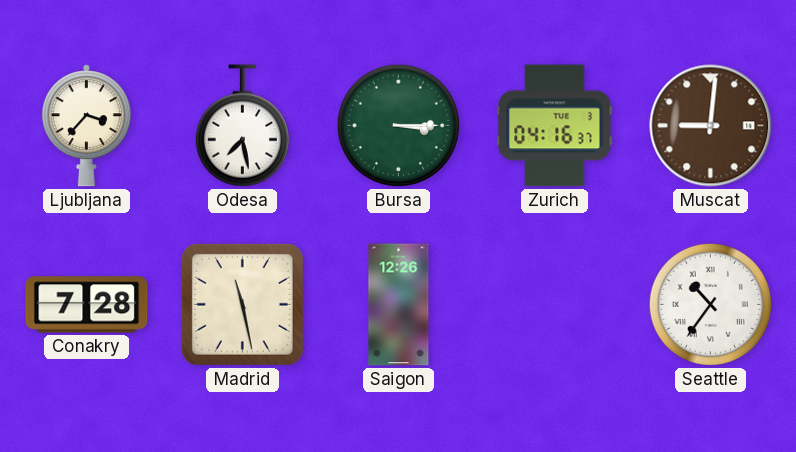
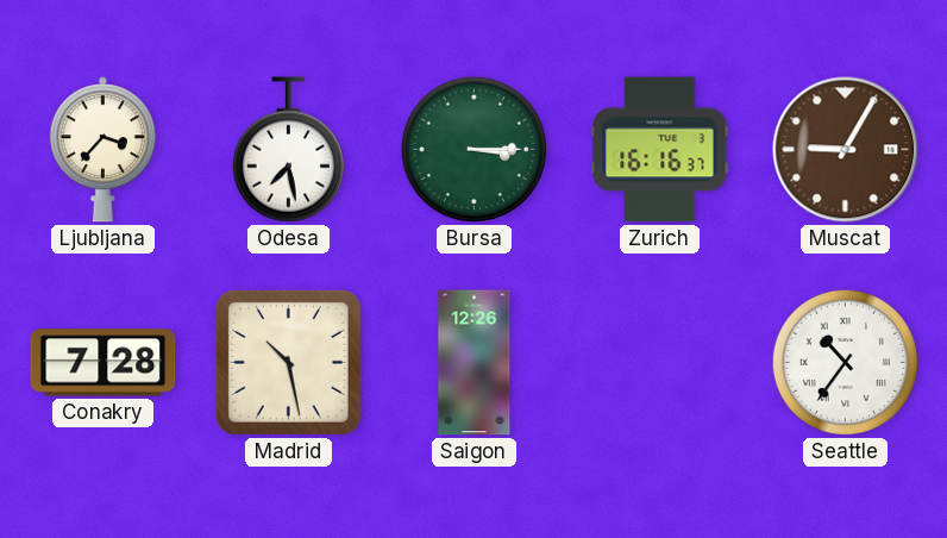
Zurich: 04:16 -> 16:16
Muscat: 9:01 -> 9:05
Madrid: 11:28 -> 10:28
